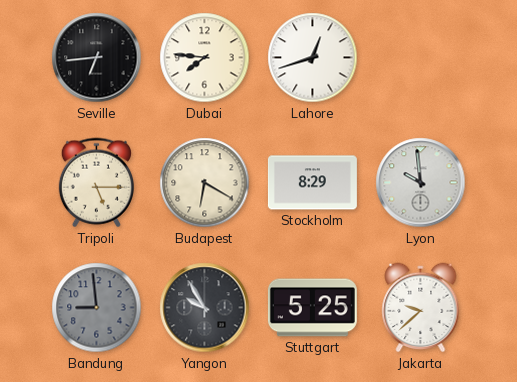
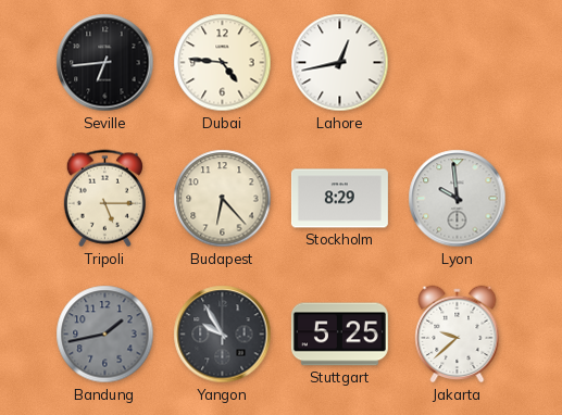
Dubai: 7:46 -> 4:46
Lahore: 12:42 -> 12:43
Budapest: 6:20 -> 6:23
Bandung: 8:59 -> 1:43
